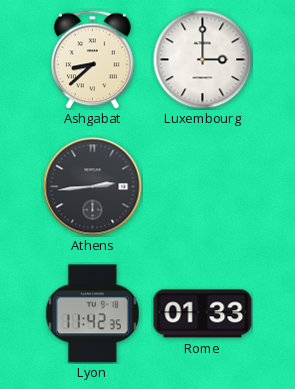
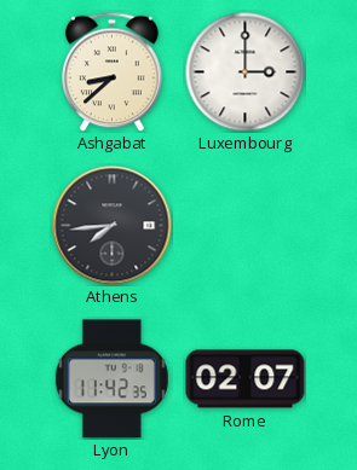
Athens: 2:44 -> 7:44
Rome: 01:33 -> 02:07
